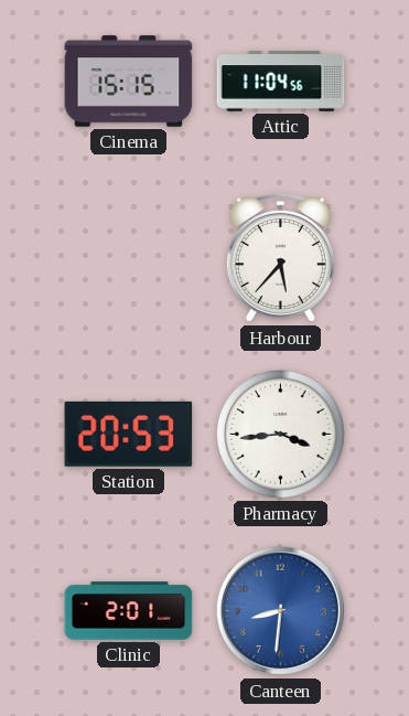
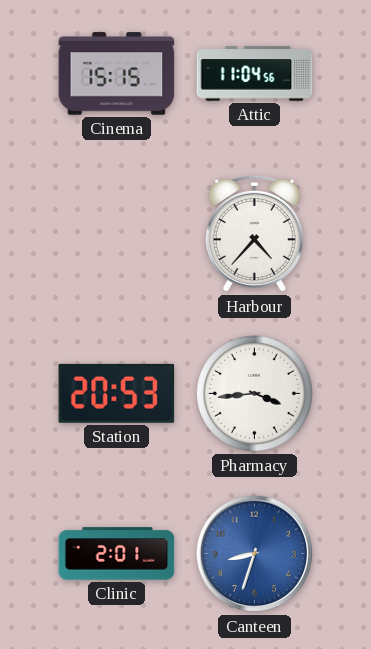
Harbour: 5:37 -> 4:37
Canteen: 8:31 -> 8:33
